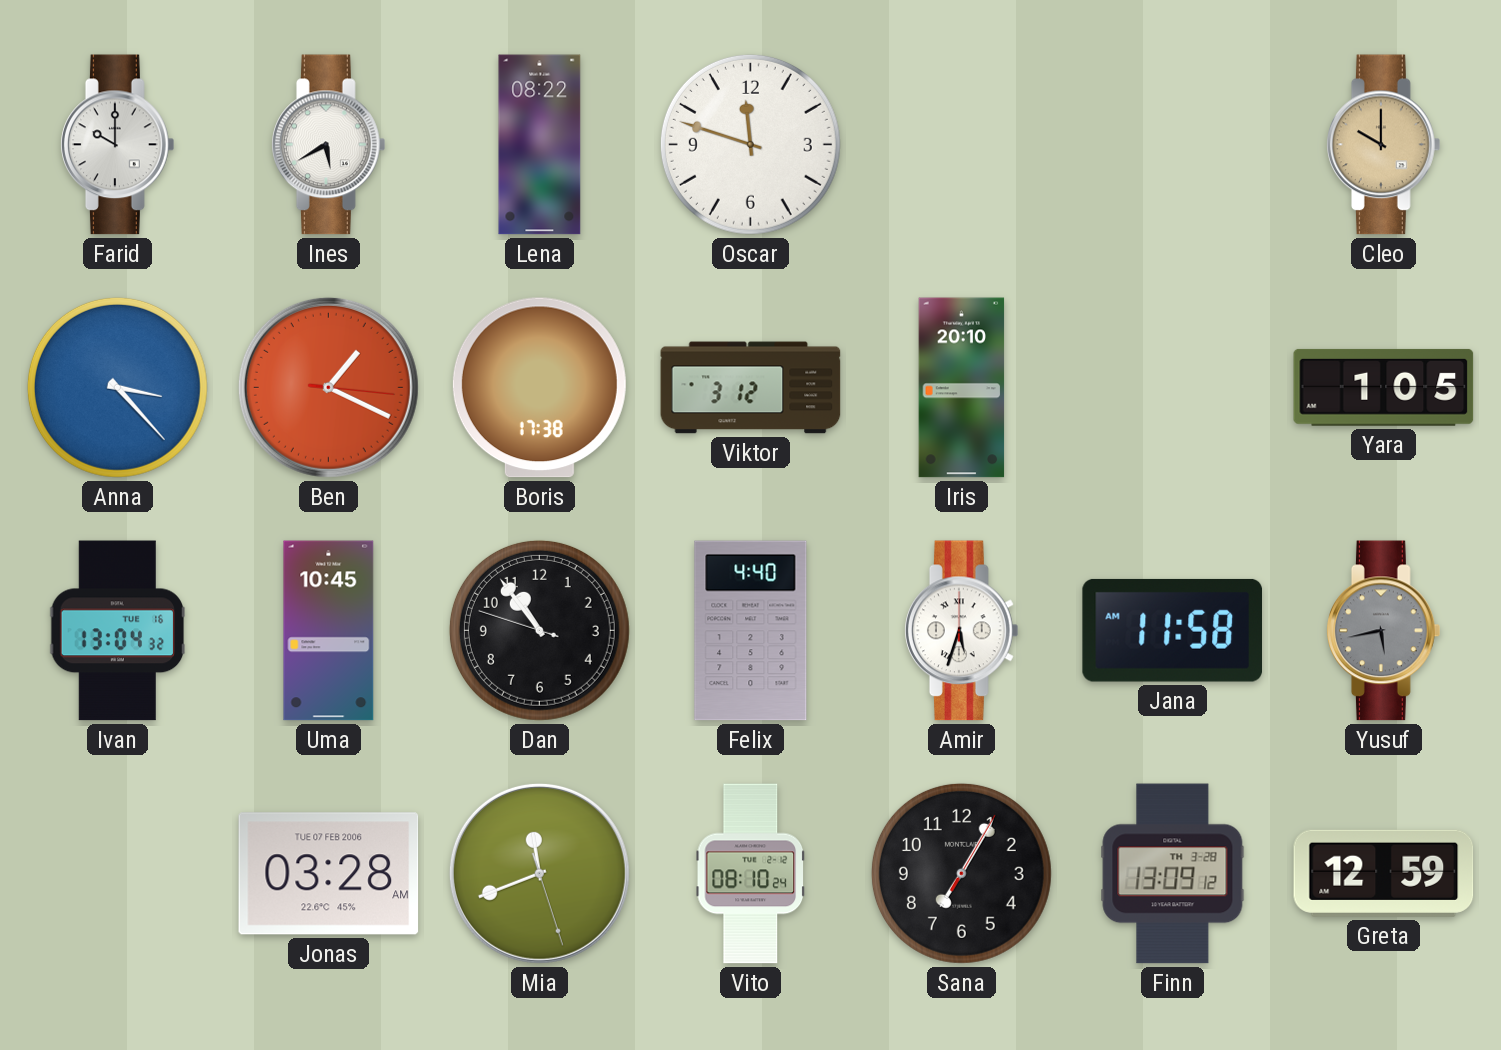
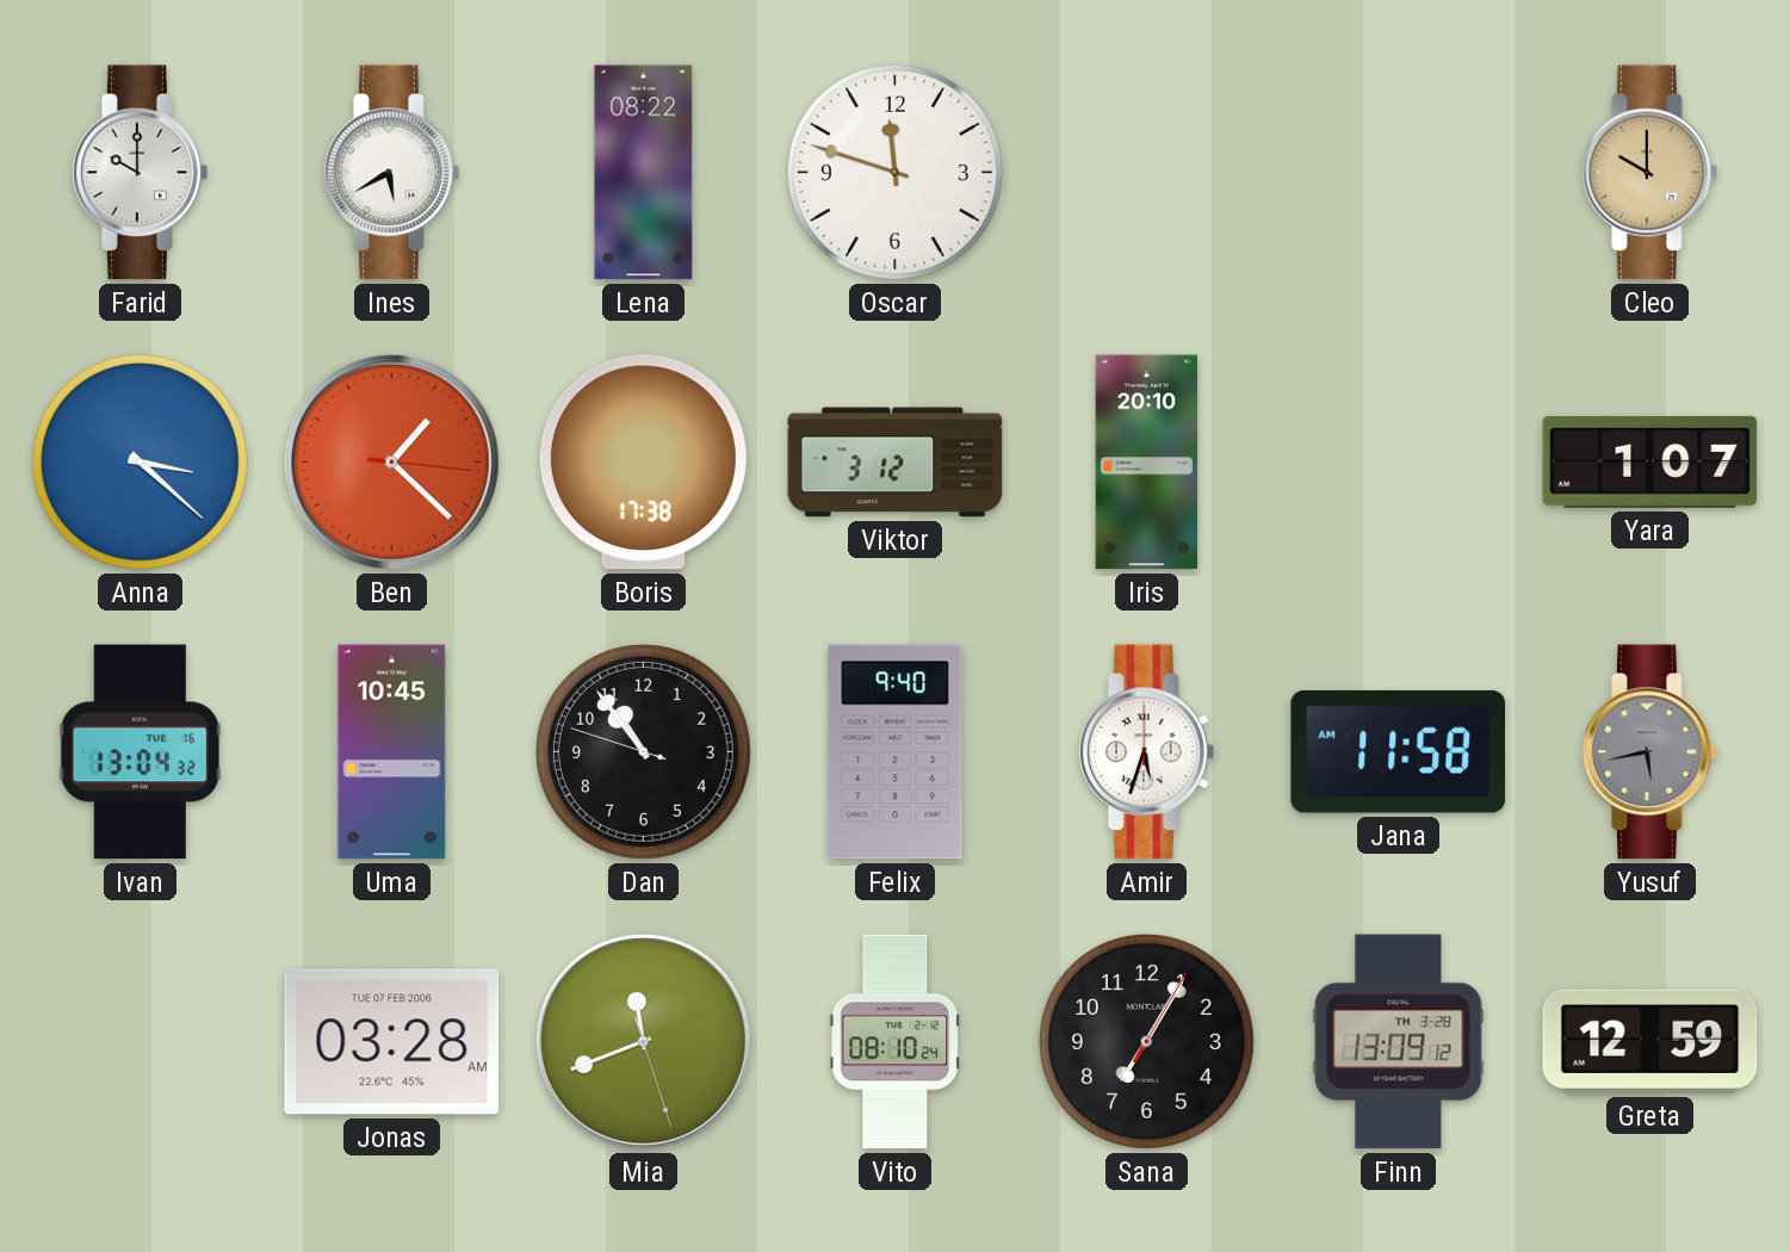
Anna: 3:23 -> 3:22
Ben: 1:19 -> 1:22
Yara: 1:05 -> 1:07
Felix: 4:40 -> 9:40
